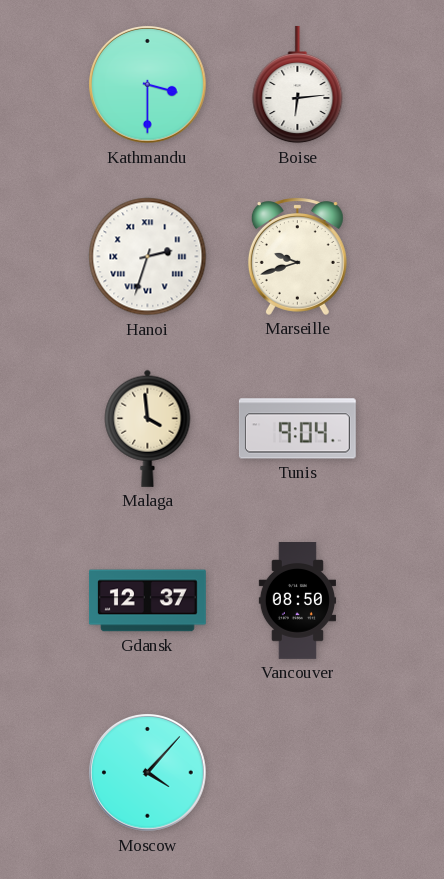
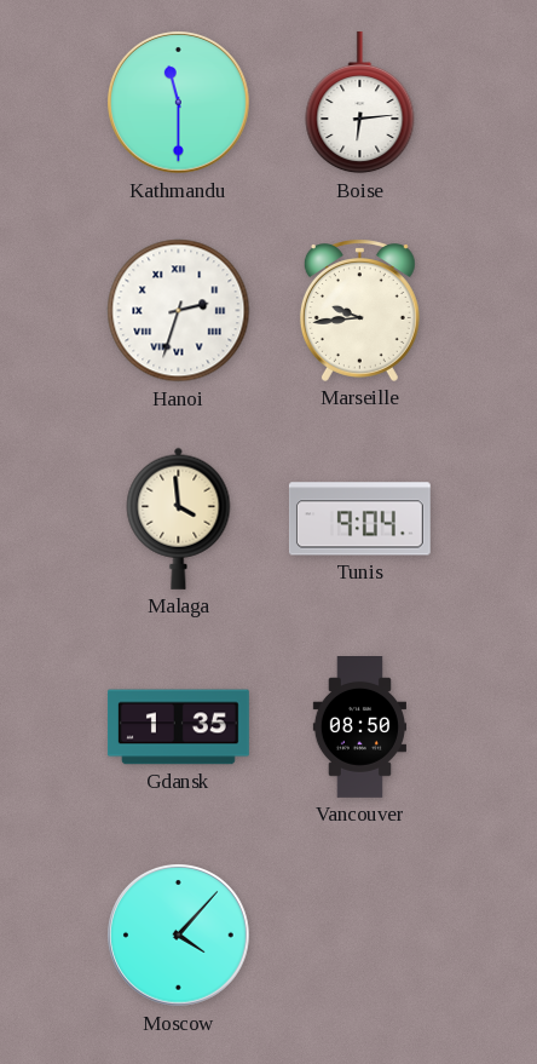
Kathmandu: 3:30 -> 11:30
Marseille: 9:42 -> 9:44
Gdansk: 12:37 -> 1:35
